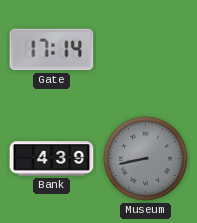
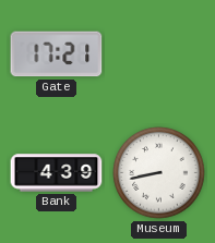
Gate: 17:14 -> 17:21
Museum dial: grey -> white
